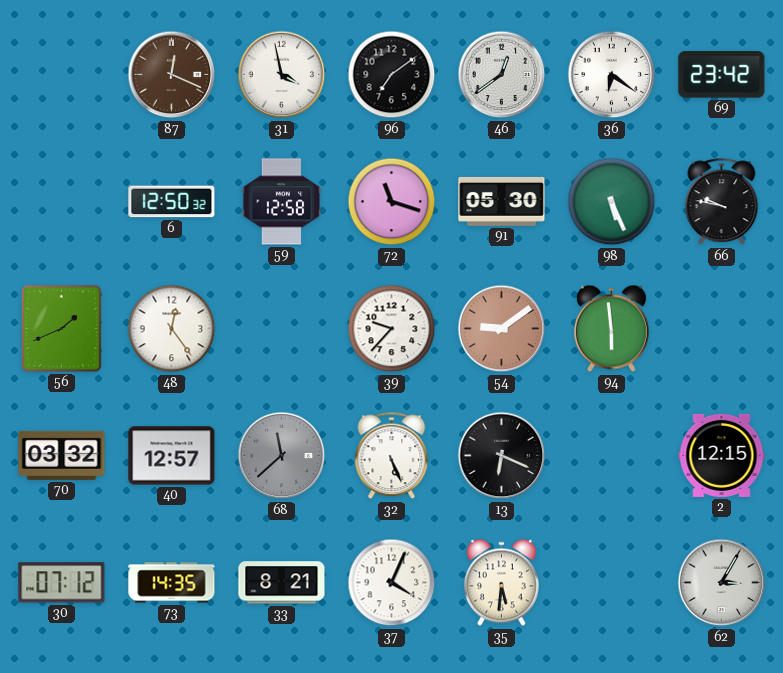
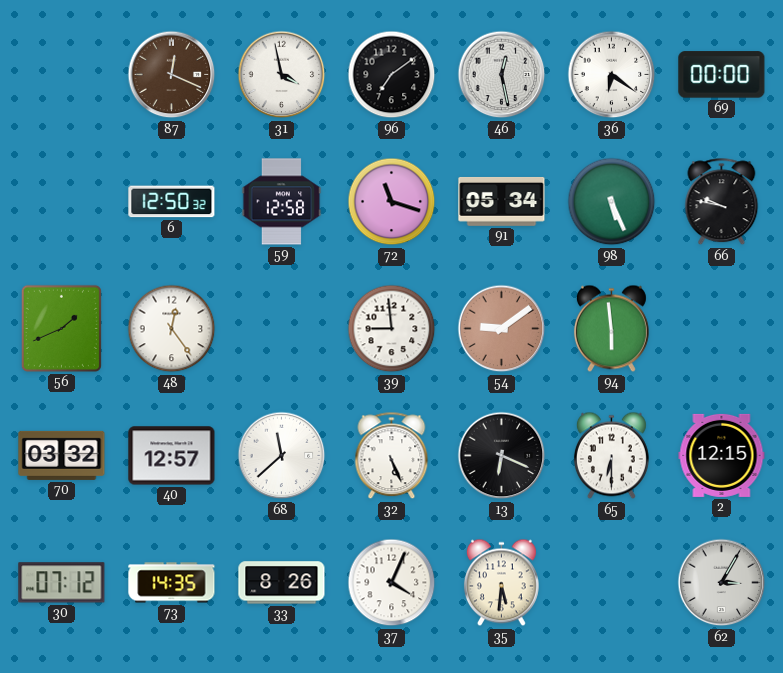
46: 12:39 -> 12:28
69: 23:42 -> 00:00
91: 05:30 -> 05:34
39: 9:37 -> 8:59
68 dial: grey -> white
65: none -> 6:30
33: 8:21 -> 8:26
